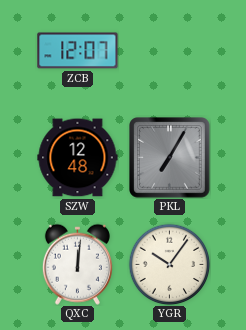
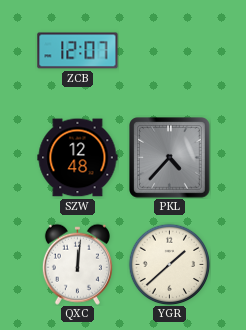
PKL: 7:05 -> 4:37
YGR: 10:06 -> 1:38
